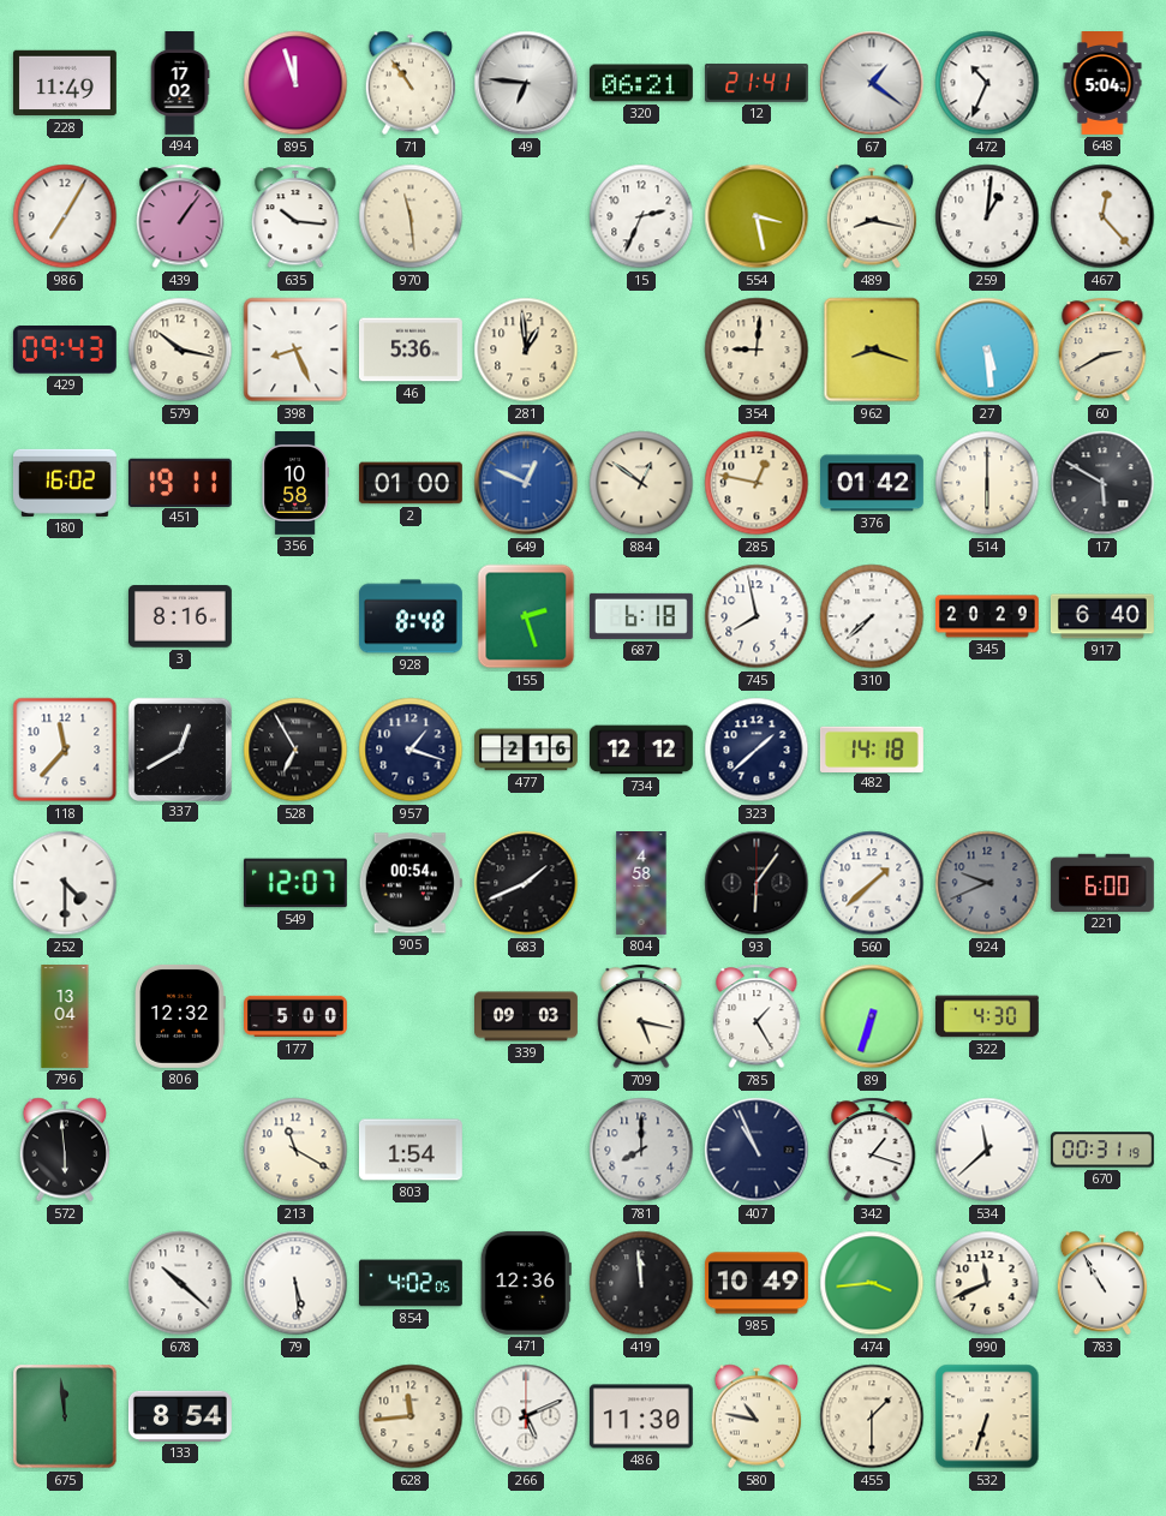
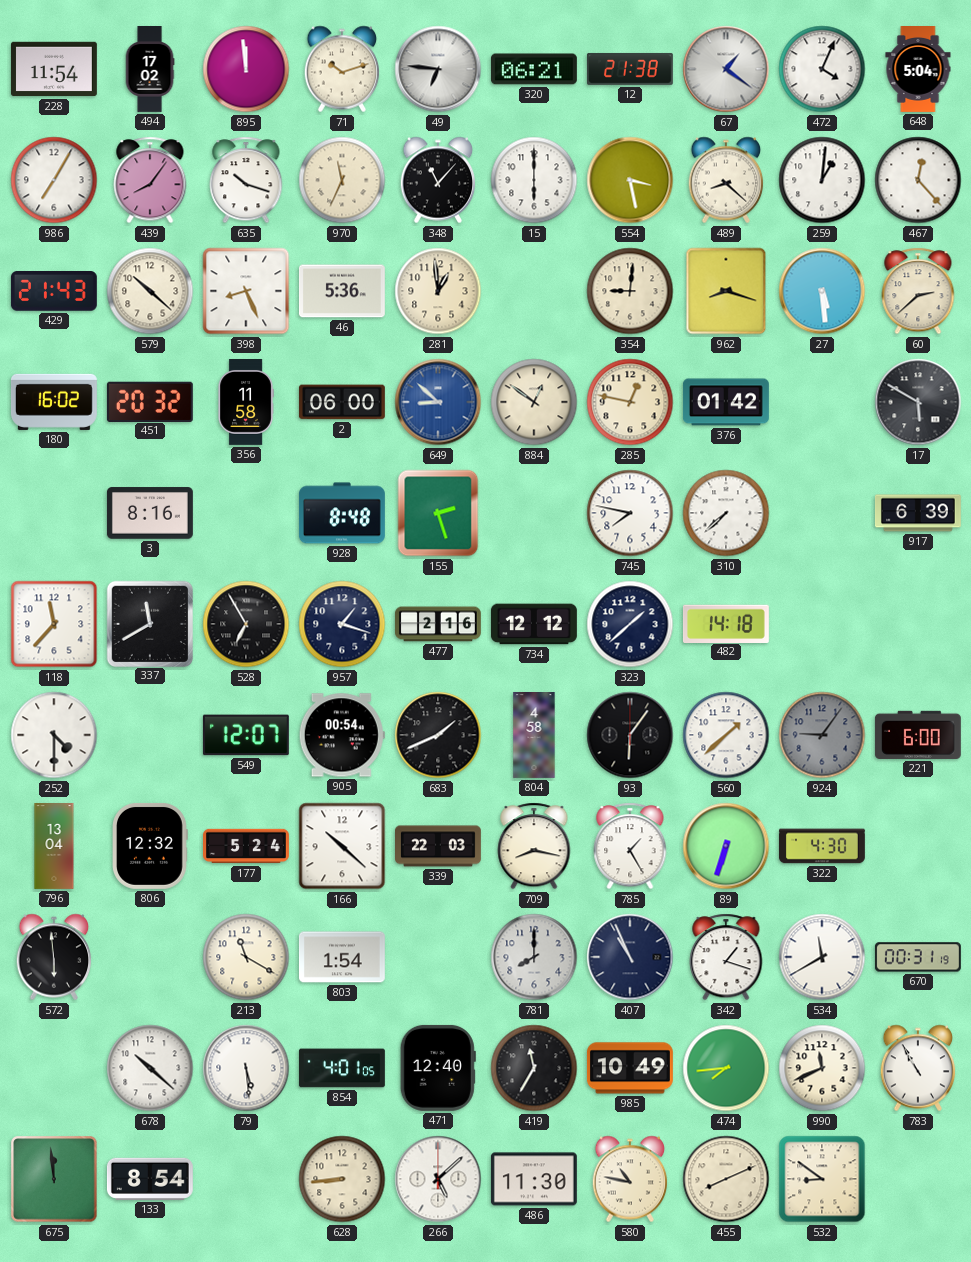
228: 11:49 -> 11:54
895: 11:57 -> 11:59
71: 10:54 -> 10:12
12: 21:41 -> 21:38
472: 10:34 -> 4:04
439: 1:06 -> 8:06
635: 10:16 -> 10:18
970: 11:29 -> 11:34
348: none -> 11:07
15: 2:34 -> 6:00
489: 8:17 -> 8:22
429: 09:43 -> 21:43
579: 10:17 -> 10:22
60: 2:40 -> 2:38
451: 19:11 -> 20:32
356: 10:58 -> 11:58
2: 01:00 -> 06:00
649: 12:49 -> 8:52
514: 6:00 -> none
687: 6:18 -> none
745: 7:58 -> 7:47
345: 20:29 -> none
917: 6:40 -> 6:39
337: 12:40 -> 11:40
924: 9:41 -> 9:06
177: 5:00 -> 5:24
166: none -> 10:22
339: 09:03 -> 22:03
709: 5:17 -> 8:17
534: 11:38 -> 11:40
854: 4:02 -> 4:01
471: 12:36 -> 12:40
419: 11:59 -> 11:35
474: 3:44 -> 7:44
628: 11:44 -> 8:44
266: 5:11 -> 5:08
455: 1:30 -> 8:11
532: 6:33 -> 8:51
